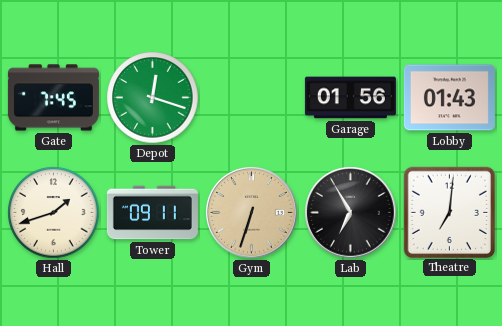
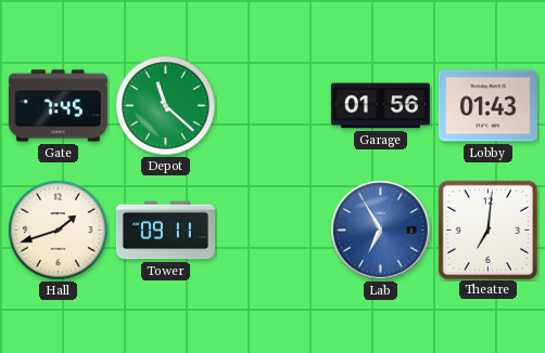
Depot: 12:18 -> 11:22
Gym: 6:33 -> none
Lab dial: black -> blue
